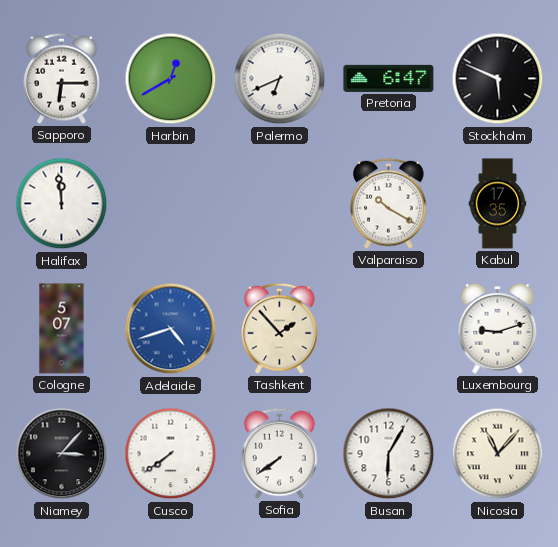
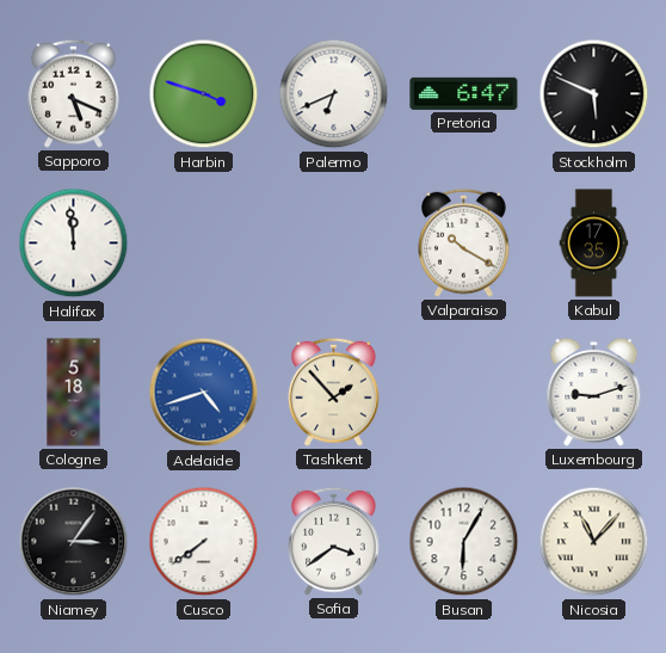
Sapporo: 6:15 -> 5:19
Harbin: 12:40 -> 3:48
Cologne: 5:07 -> 5:18
Niamey: 3:07 -> 3:06
Sofia: 7:39 -> 3:39
